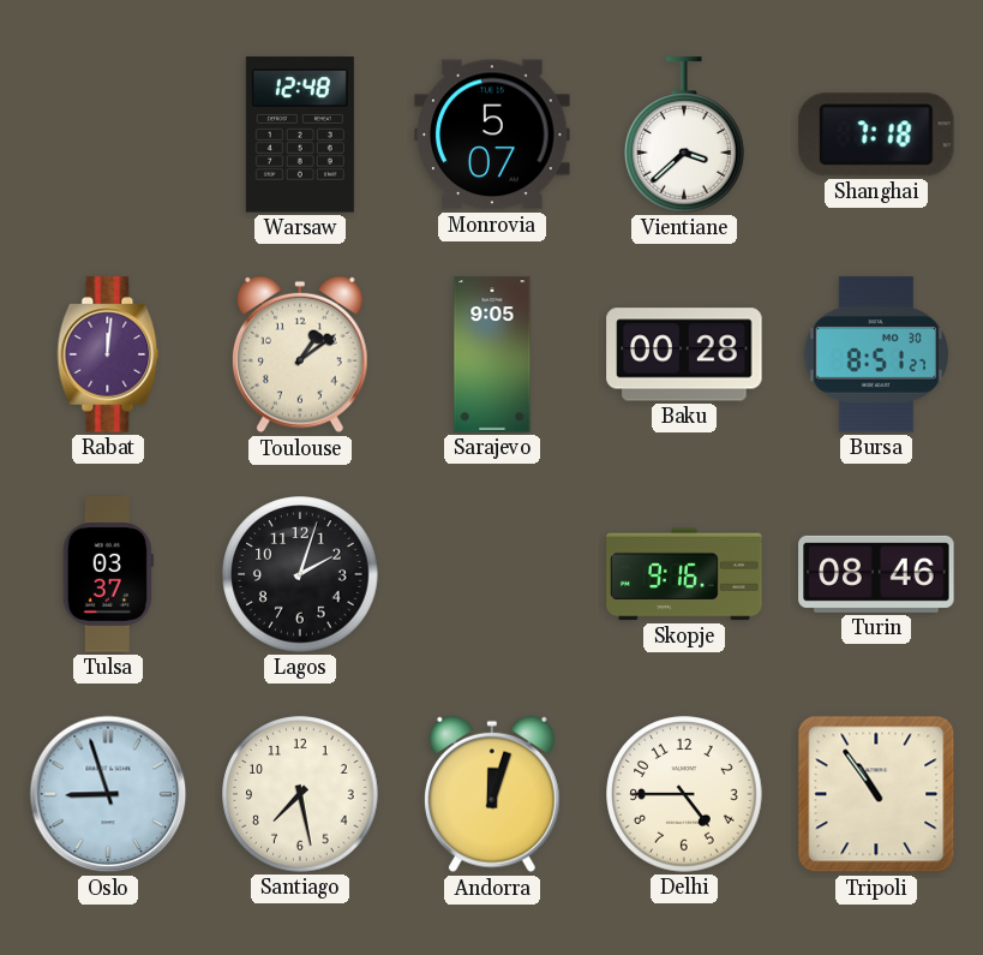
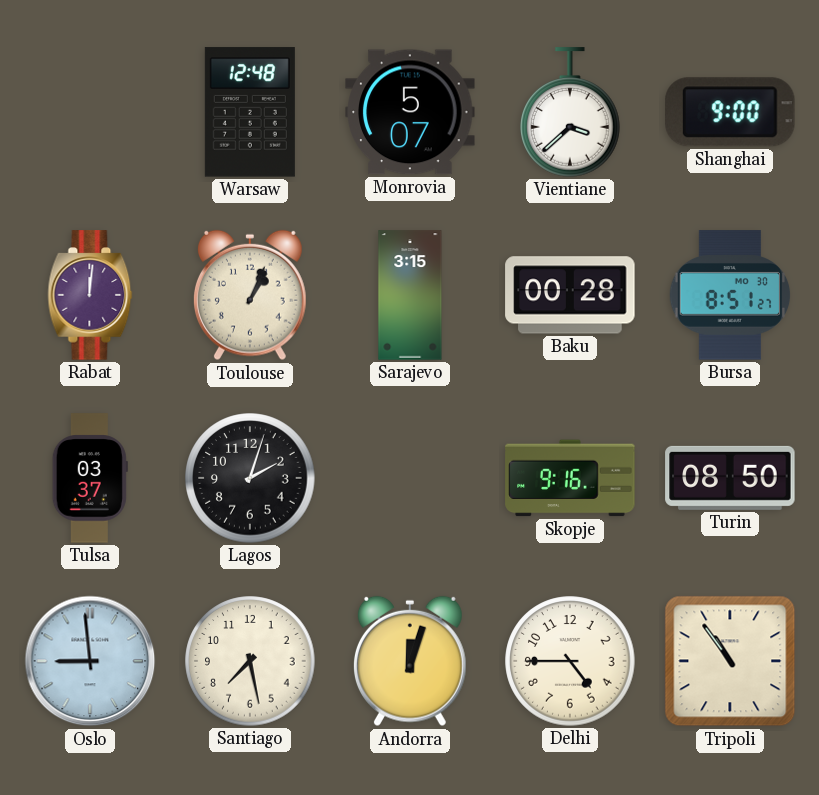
Shanghai: 7:18 -> 9:00
Toulouse: 1:09 -> 1:04
Sarajevo: 9:05 -> 3:15
Turin: 08:46 -> 08:50
Oslo: 8:57 -> 8:59
